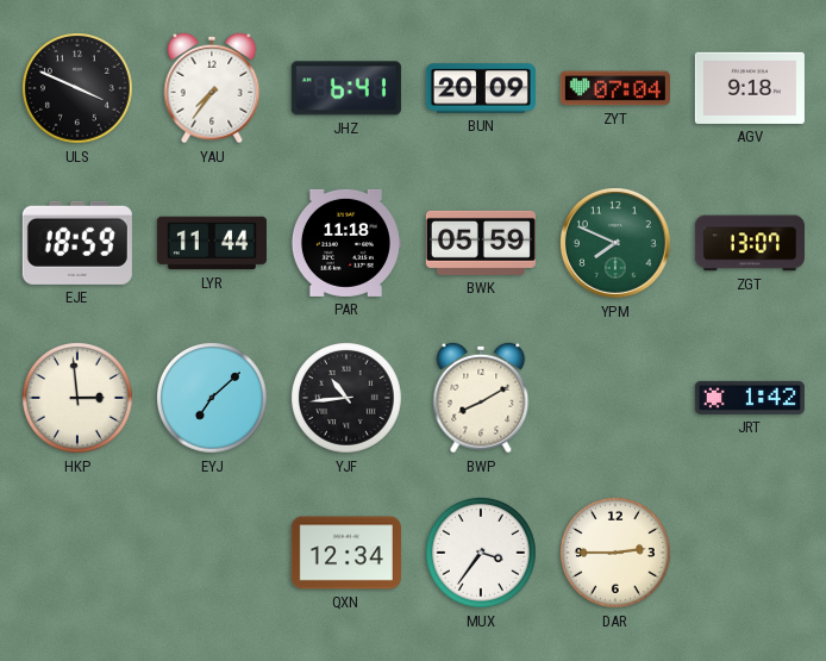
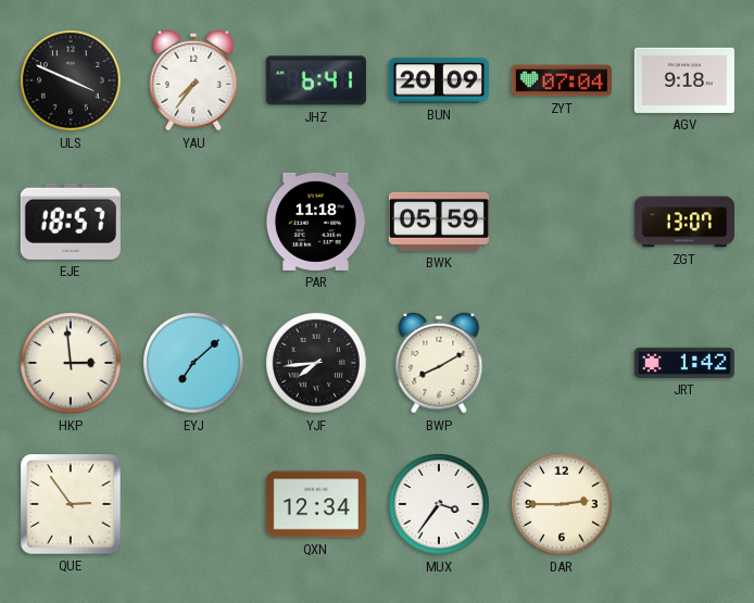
EJE: 18:59 -> 18:57
LYR: 11:44 -> none
YPM: 7:49 -> none
YJF: 10:44 -> 7:44
QUE: none -> 2:54
